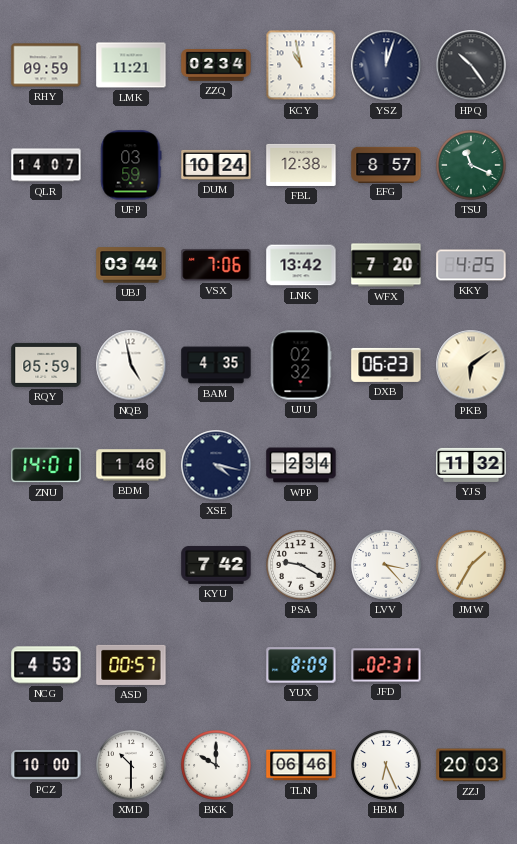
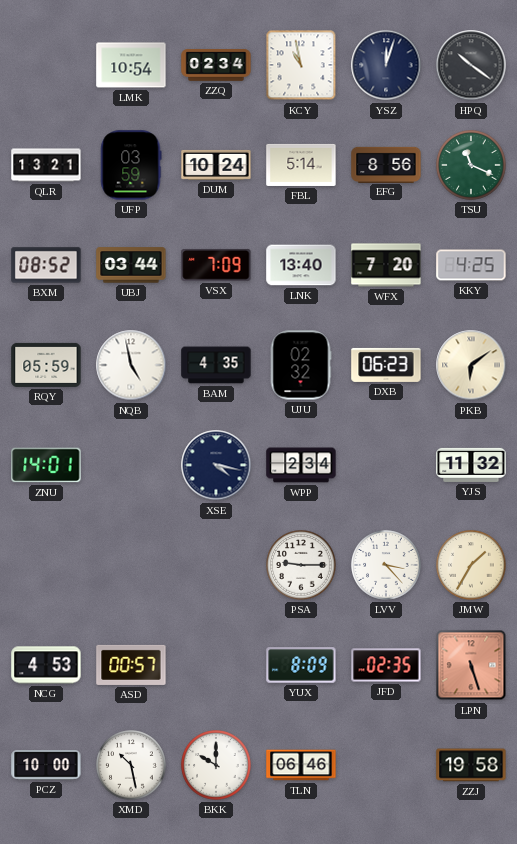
RHY: 09:59 -> none
LMK: 11:21 -> 10:54
HPQ: 10:24 -> 10:21
QLR: 14:07 -> 13:21
FBL: 12:38 -> 5:14
EFG: 8:57 -> 8:56
BXM: none -> 08:52
VSX: 7:06 -> 7:09
LNK: 13:42 -> 13:40
BDM: 1:46 -> none
KYU: 7:42 -> none
PSA: 9:20 -> 9:15
JFD: 02:31 -> 02:35
LPN: none -> 5:27
XMD: 10:30 -> 10:28
HBM: 6:26 -> none
ZZJ: 20:03 -> 19:58
